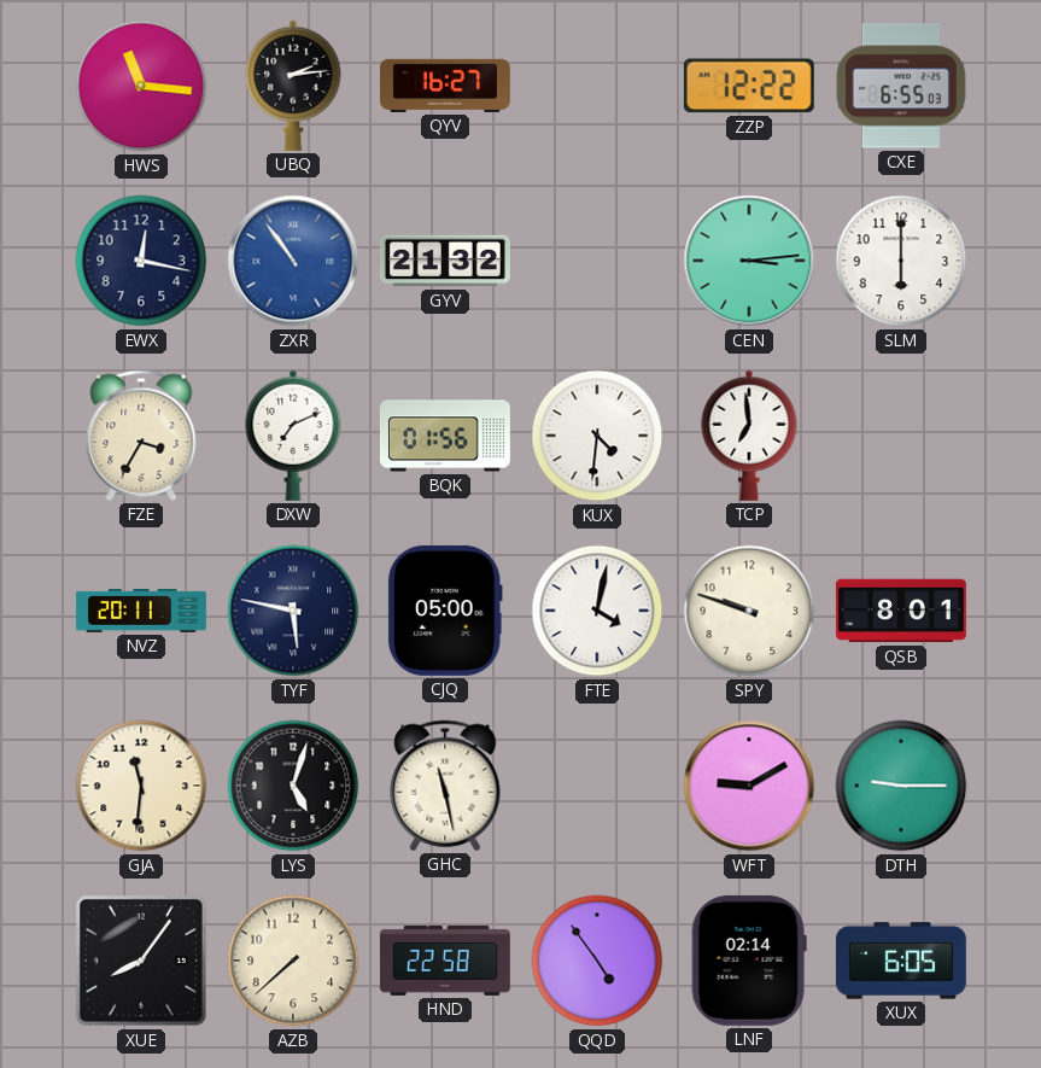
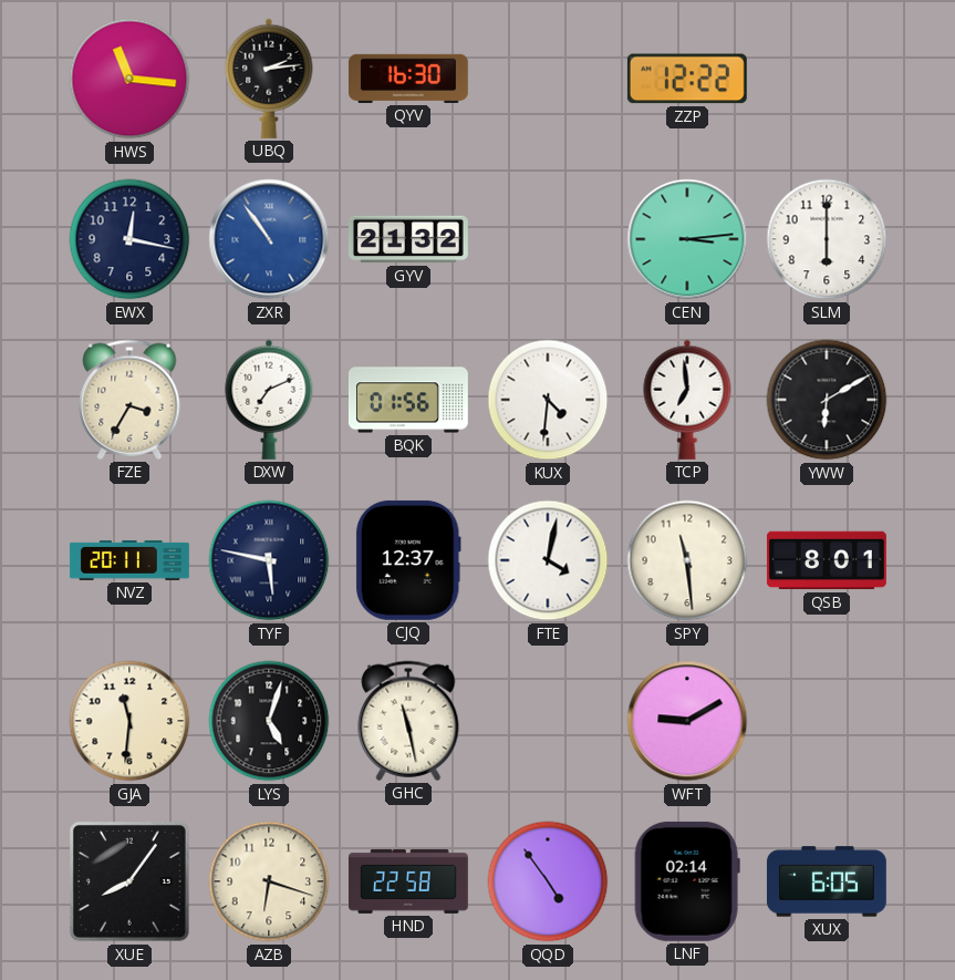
QYV: 16:27 -> 16:30
CXE: 6:55 -> none
YWW: none -> 6:10
CJQ: 05:00 -> 12:37
SPY: 9:48 -> 11:29
DTH: 9:15 -> none
AZB: 7:38 -> 6:18
